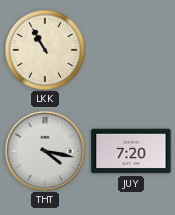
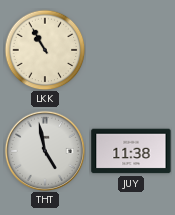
THT: 4:17 -> 4:58
JUY: 7:20 -> 11:38
